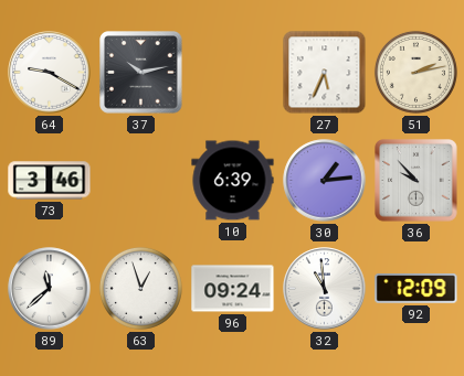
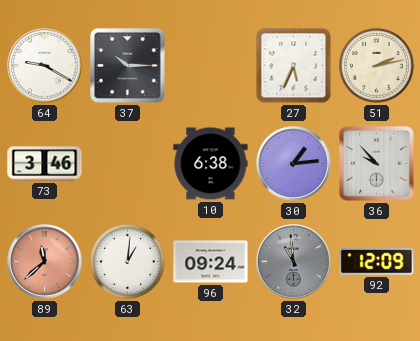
37: 10:13 -> 10:15
10: 6:39 -> 6:38
89 dial: white -> salmon
63: 12:57 -> 1:01
32 dial: white -> grey
